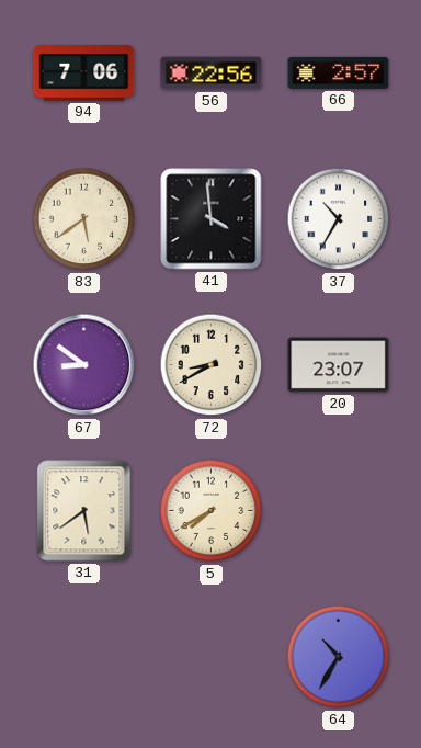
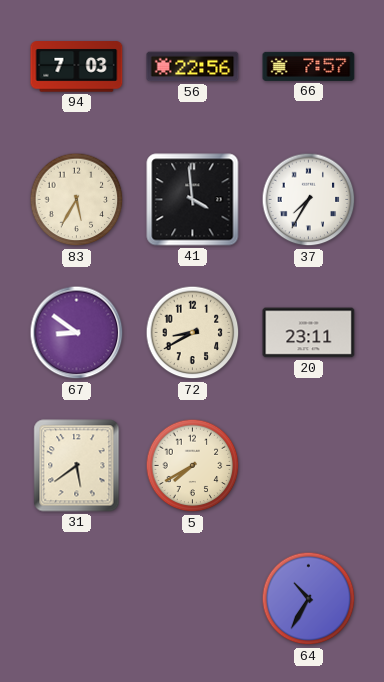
94: 7:06 -> 7:03
66: 2:57 -> 7:57
83: 5:39 -> 5:35
37: 10:35 -> 7:35
20: 23:07 -> 23:11
